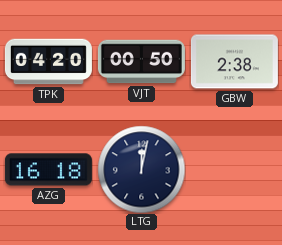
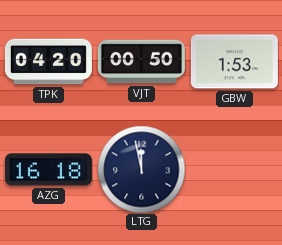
GBW: 2:38 -> 1:53
LTG: 12:02 -> 11:58
